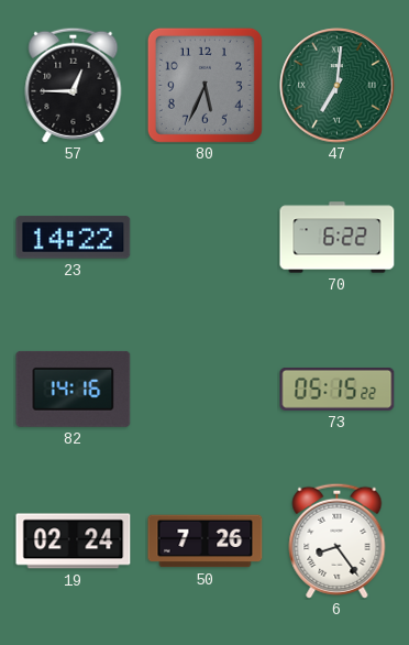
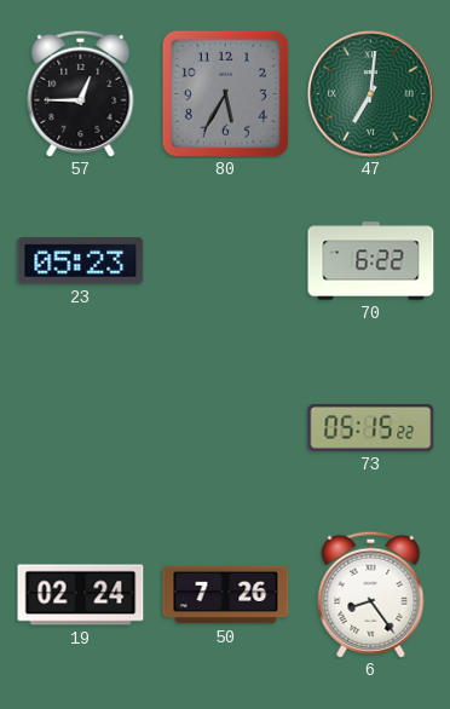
80: 5:34 -> 5:35
23: 14:22 -> 05:23
82: 14:16 -> none
